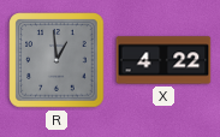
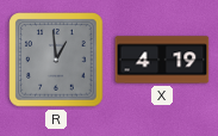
X: 4:22 -> 4:19
